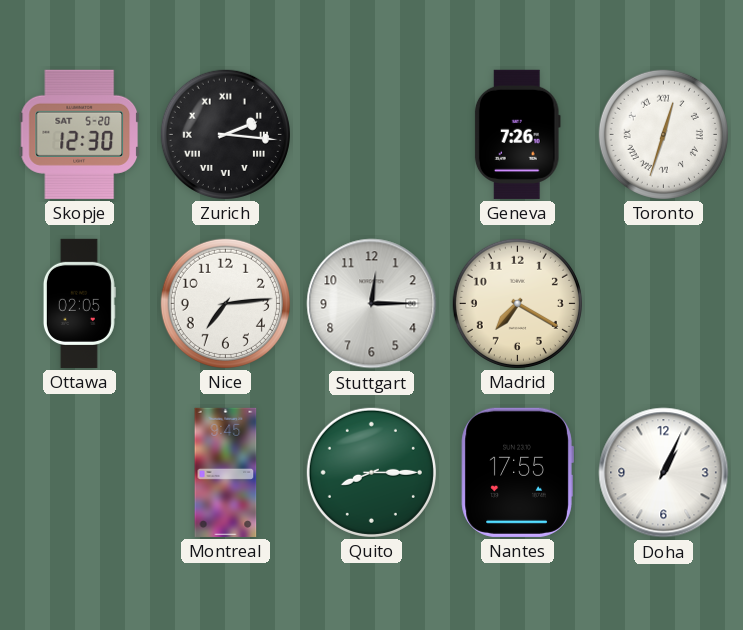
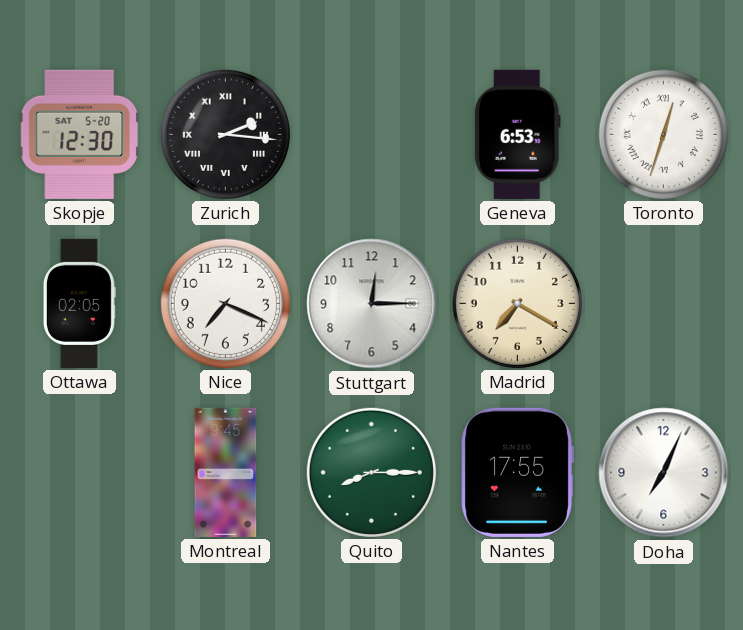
Geneva: 7:26 -> 6:53
Nice: 7:14 -> 7:19
Doha: 1:04 -> 7:04
